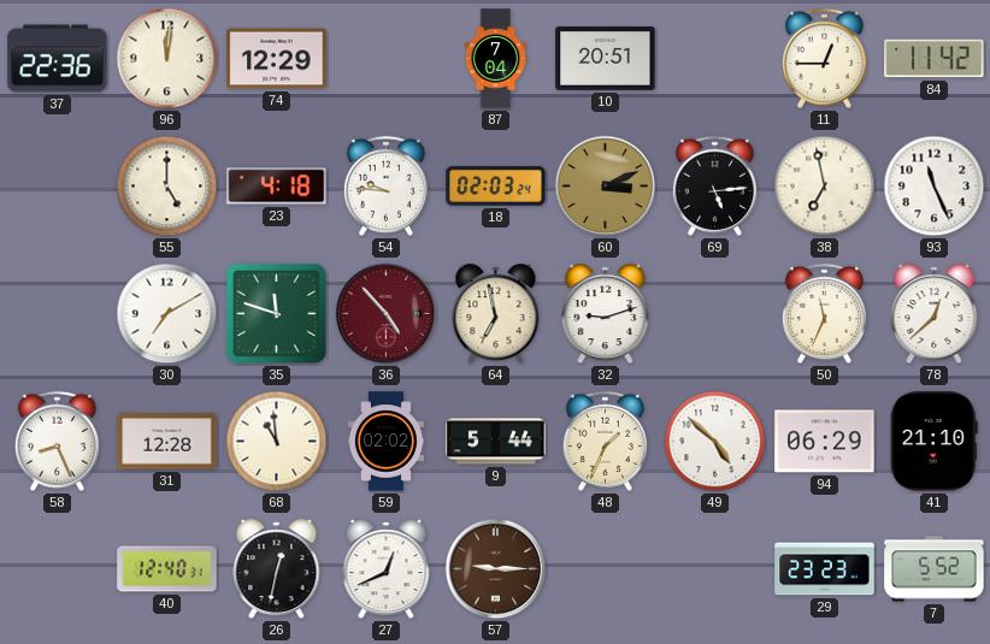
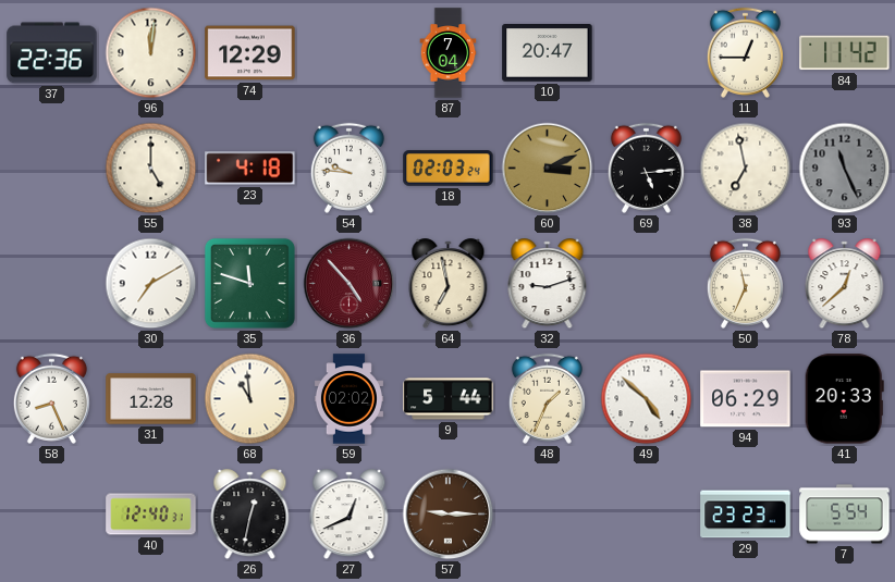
10: 20:51 -> 20:47
93 dial: white -> grey
41: 21:10 -> 20:33
7: 5:52 -> 5:54
